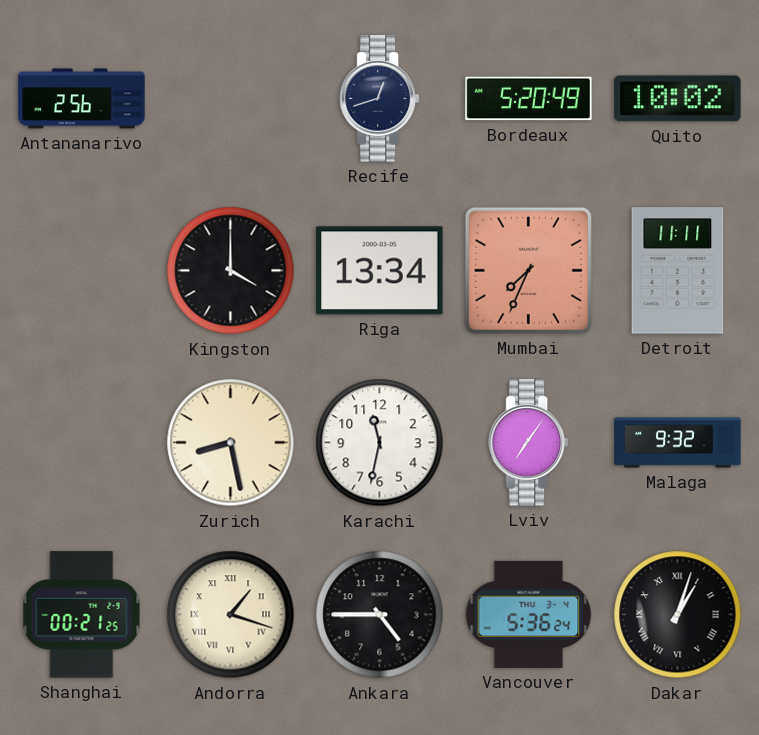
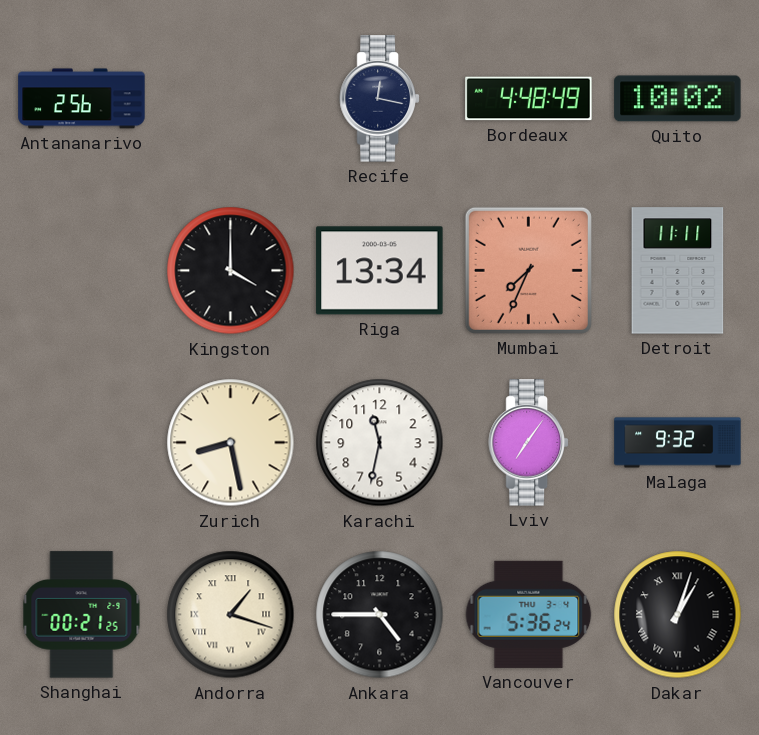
Recife: 12:42 -> 12:17
Bordeaux: 5:20 -> 4:48
